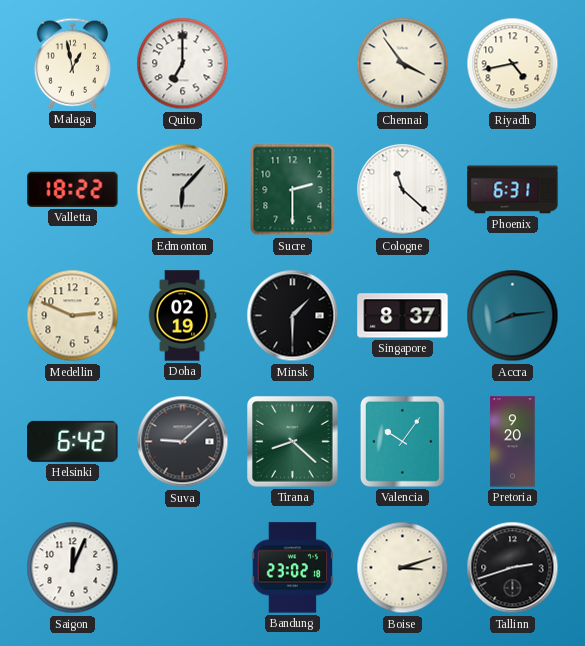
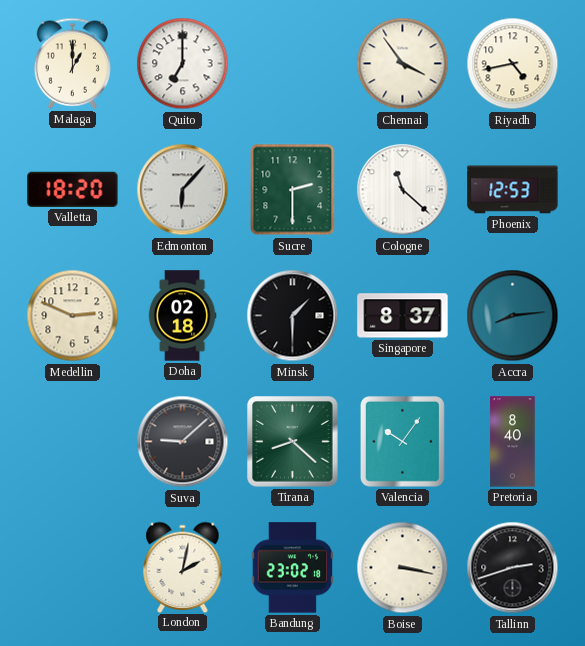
Malaga: 12:58 -> 1:00
Valletta: 18:22 -> 18:20
Phoenix: 6:31 -> 12:53
Doha: 02:19 -> 02:18
Helsinki: 6:42 -> none
Pretoria: 9:20 -> 8:40
Saigon: 12:04 -> none
London: none -> 2:02
Boise: 3:12 -> 3:17
